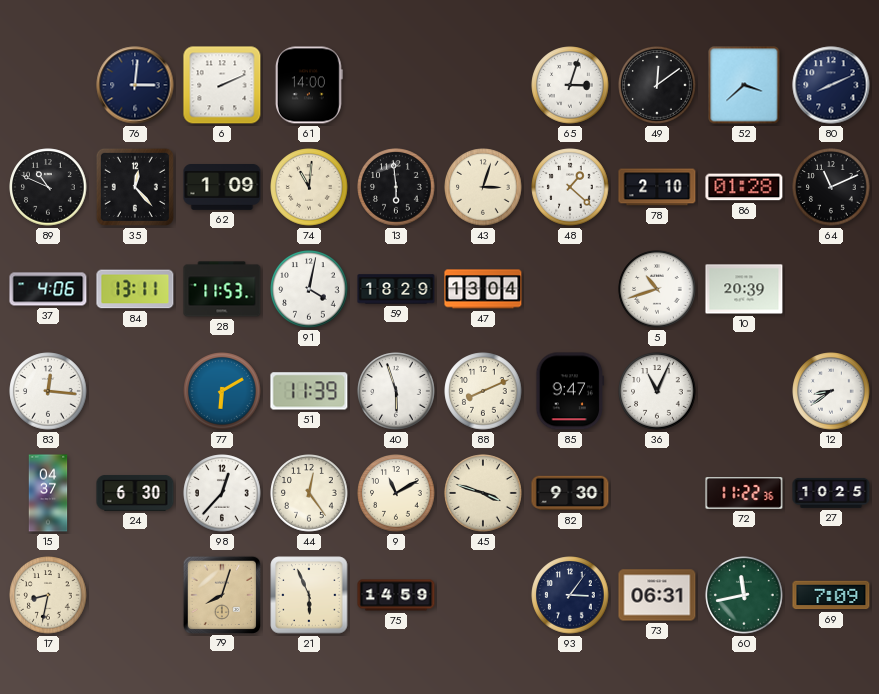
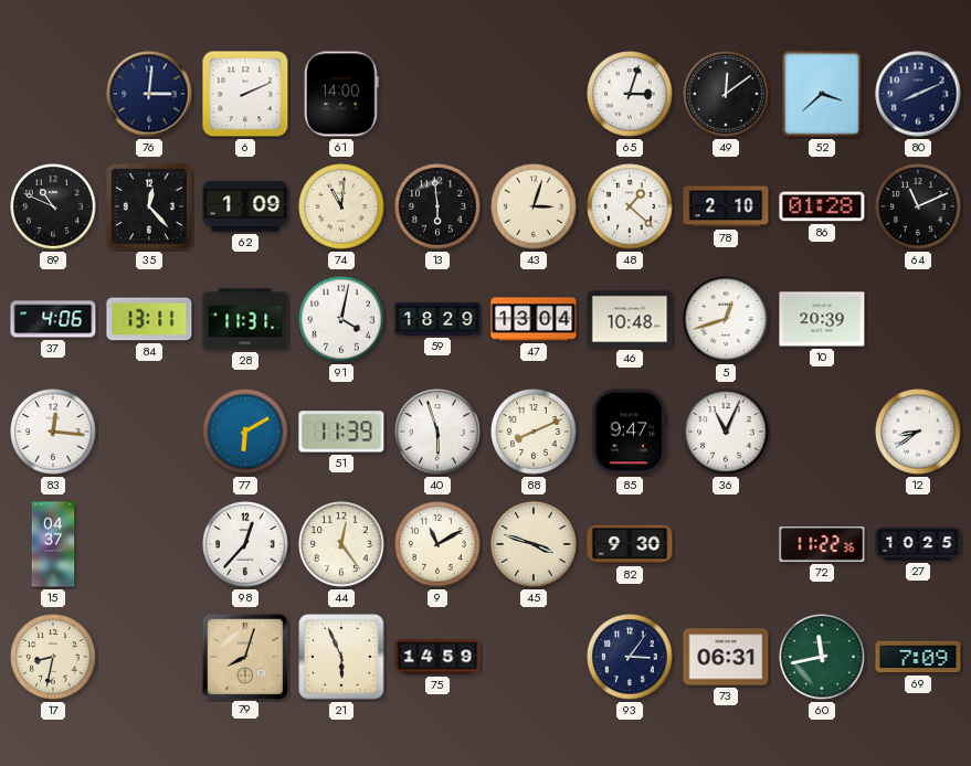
28: 11:53 -> 11:31
46: none -> 10:48
5: 10:42 -> 12:42
24: 6:30 -> none
